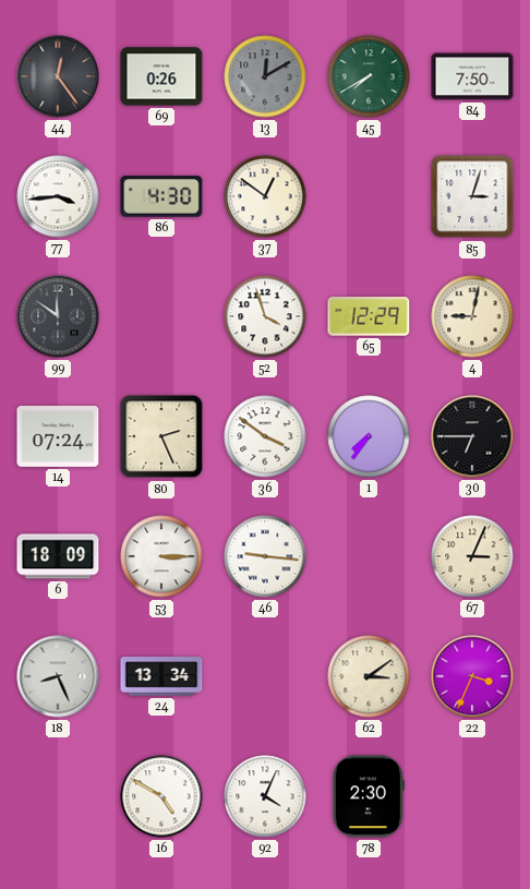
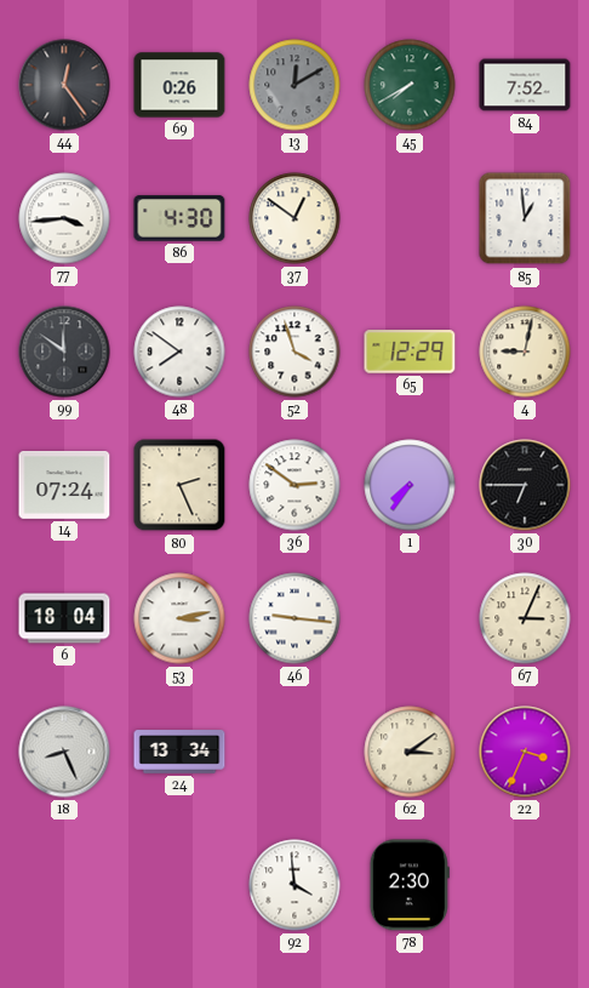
84: 7:50 -> 7:52
85: 3:03 -> 12:59
48: none -> 7:51
36: 3:51 -> 2:51
6: 18:09 -> 18:04
53: 3:15 -> 3:13
16: 4:50 -> none
92: 4:04 -> 3:59
